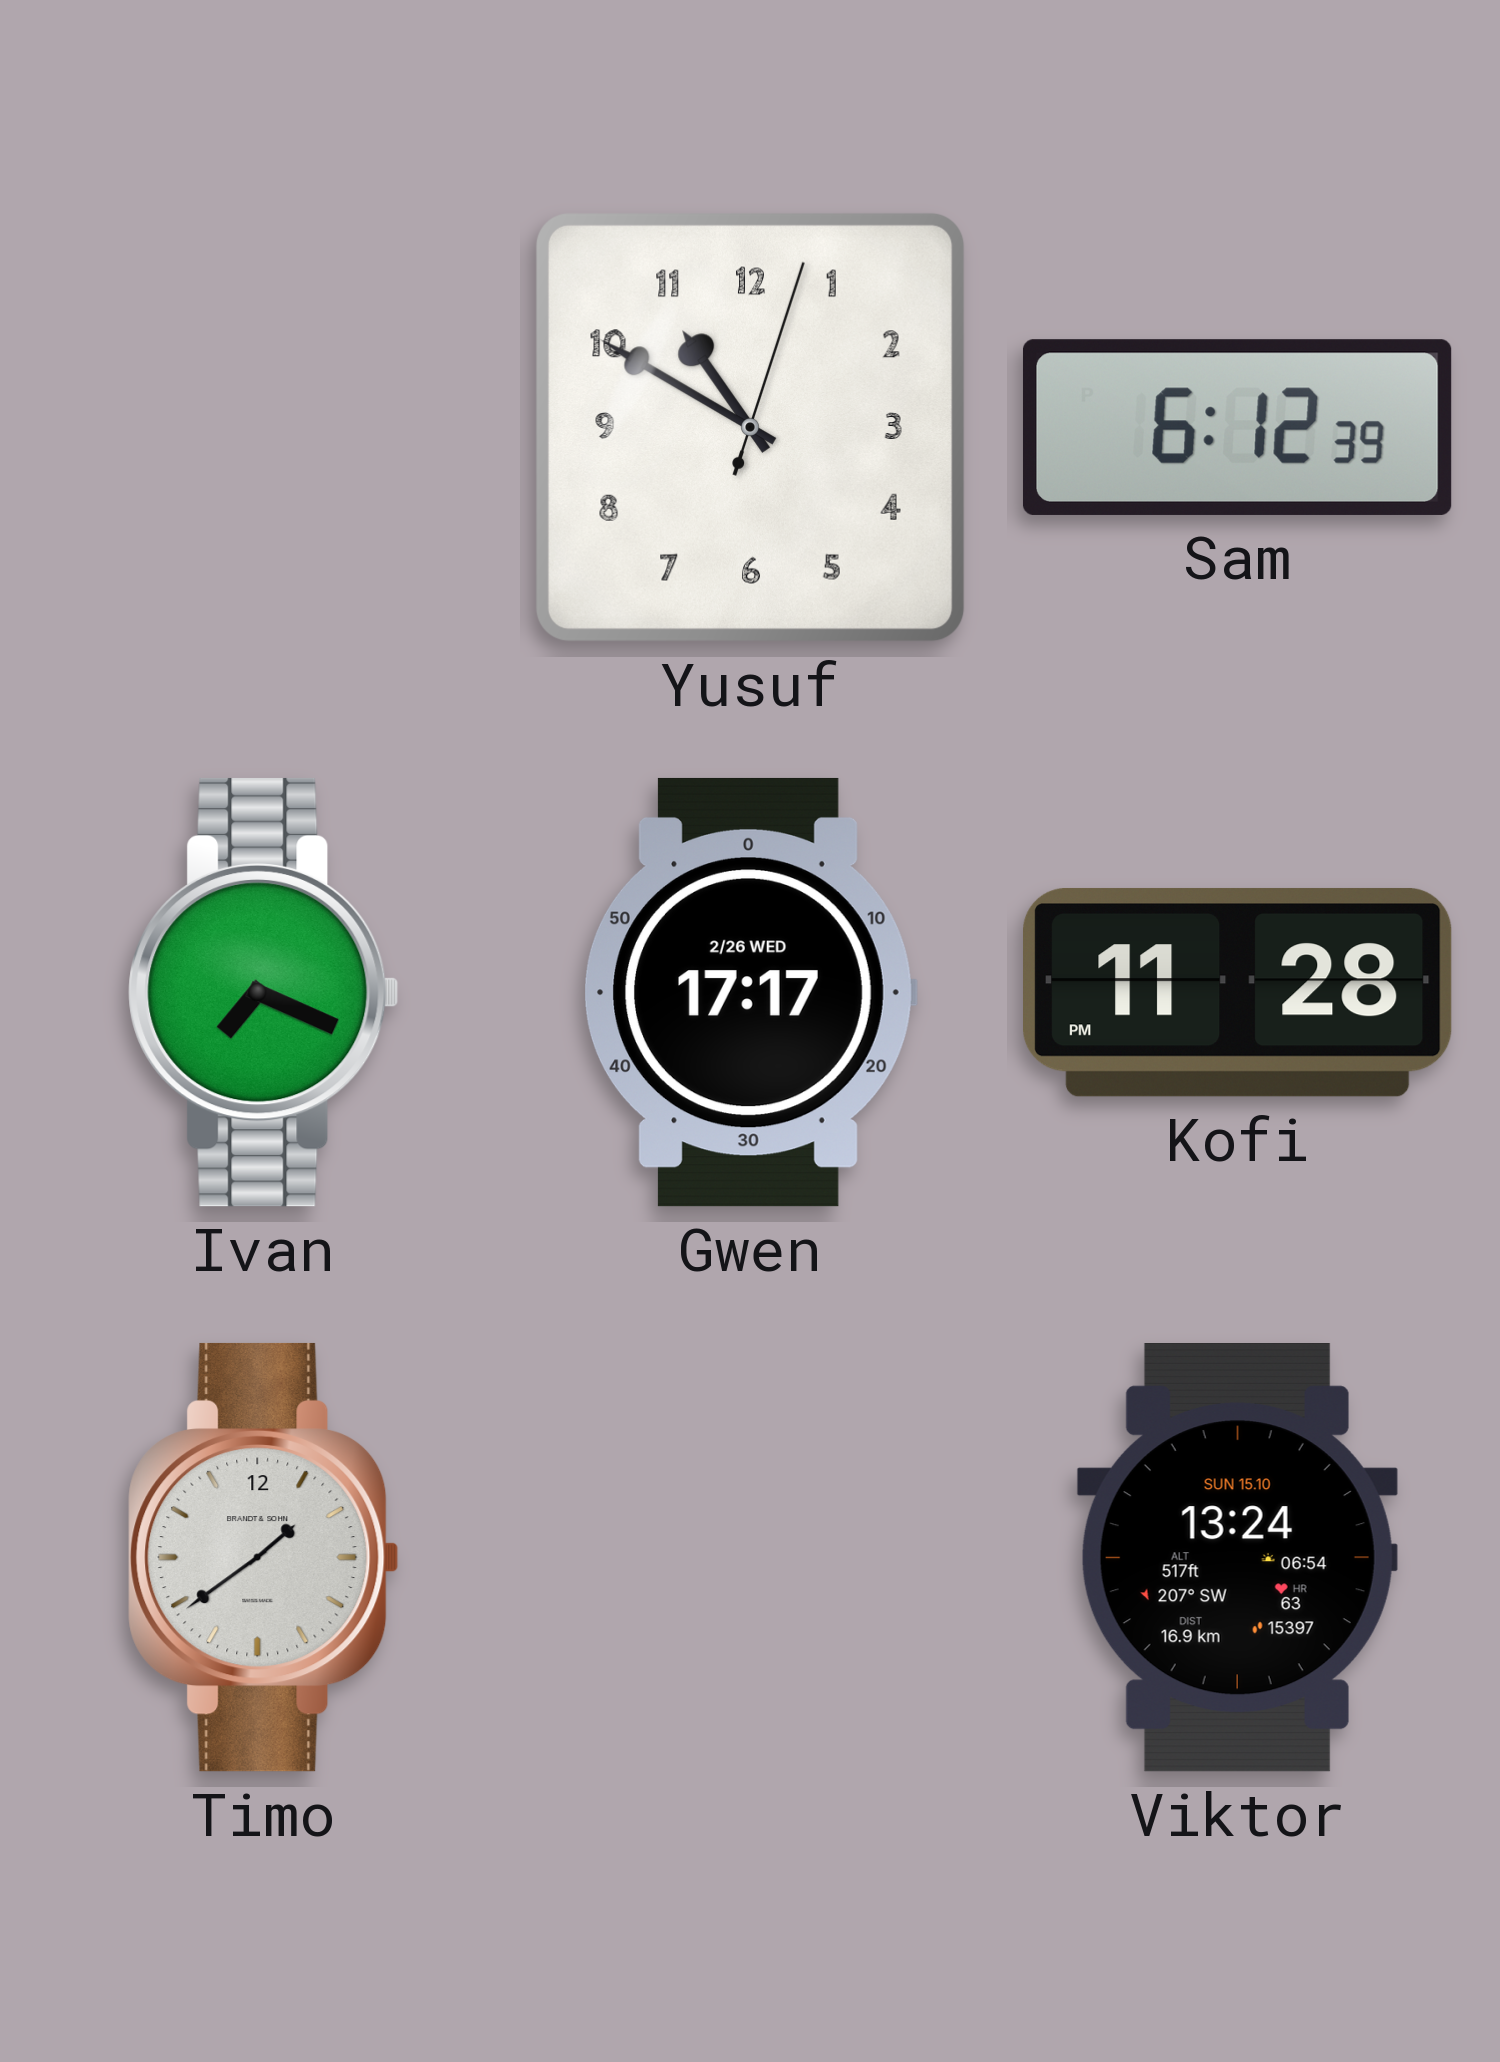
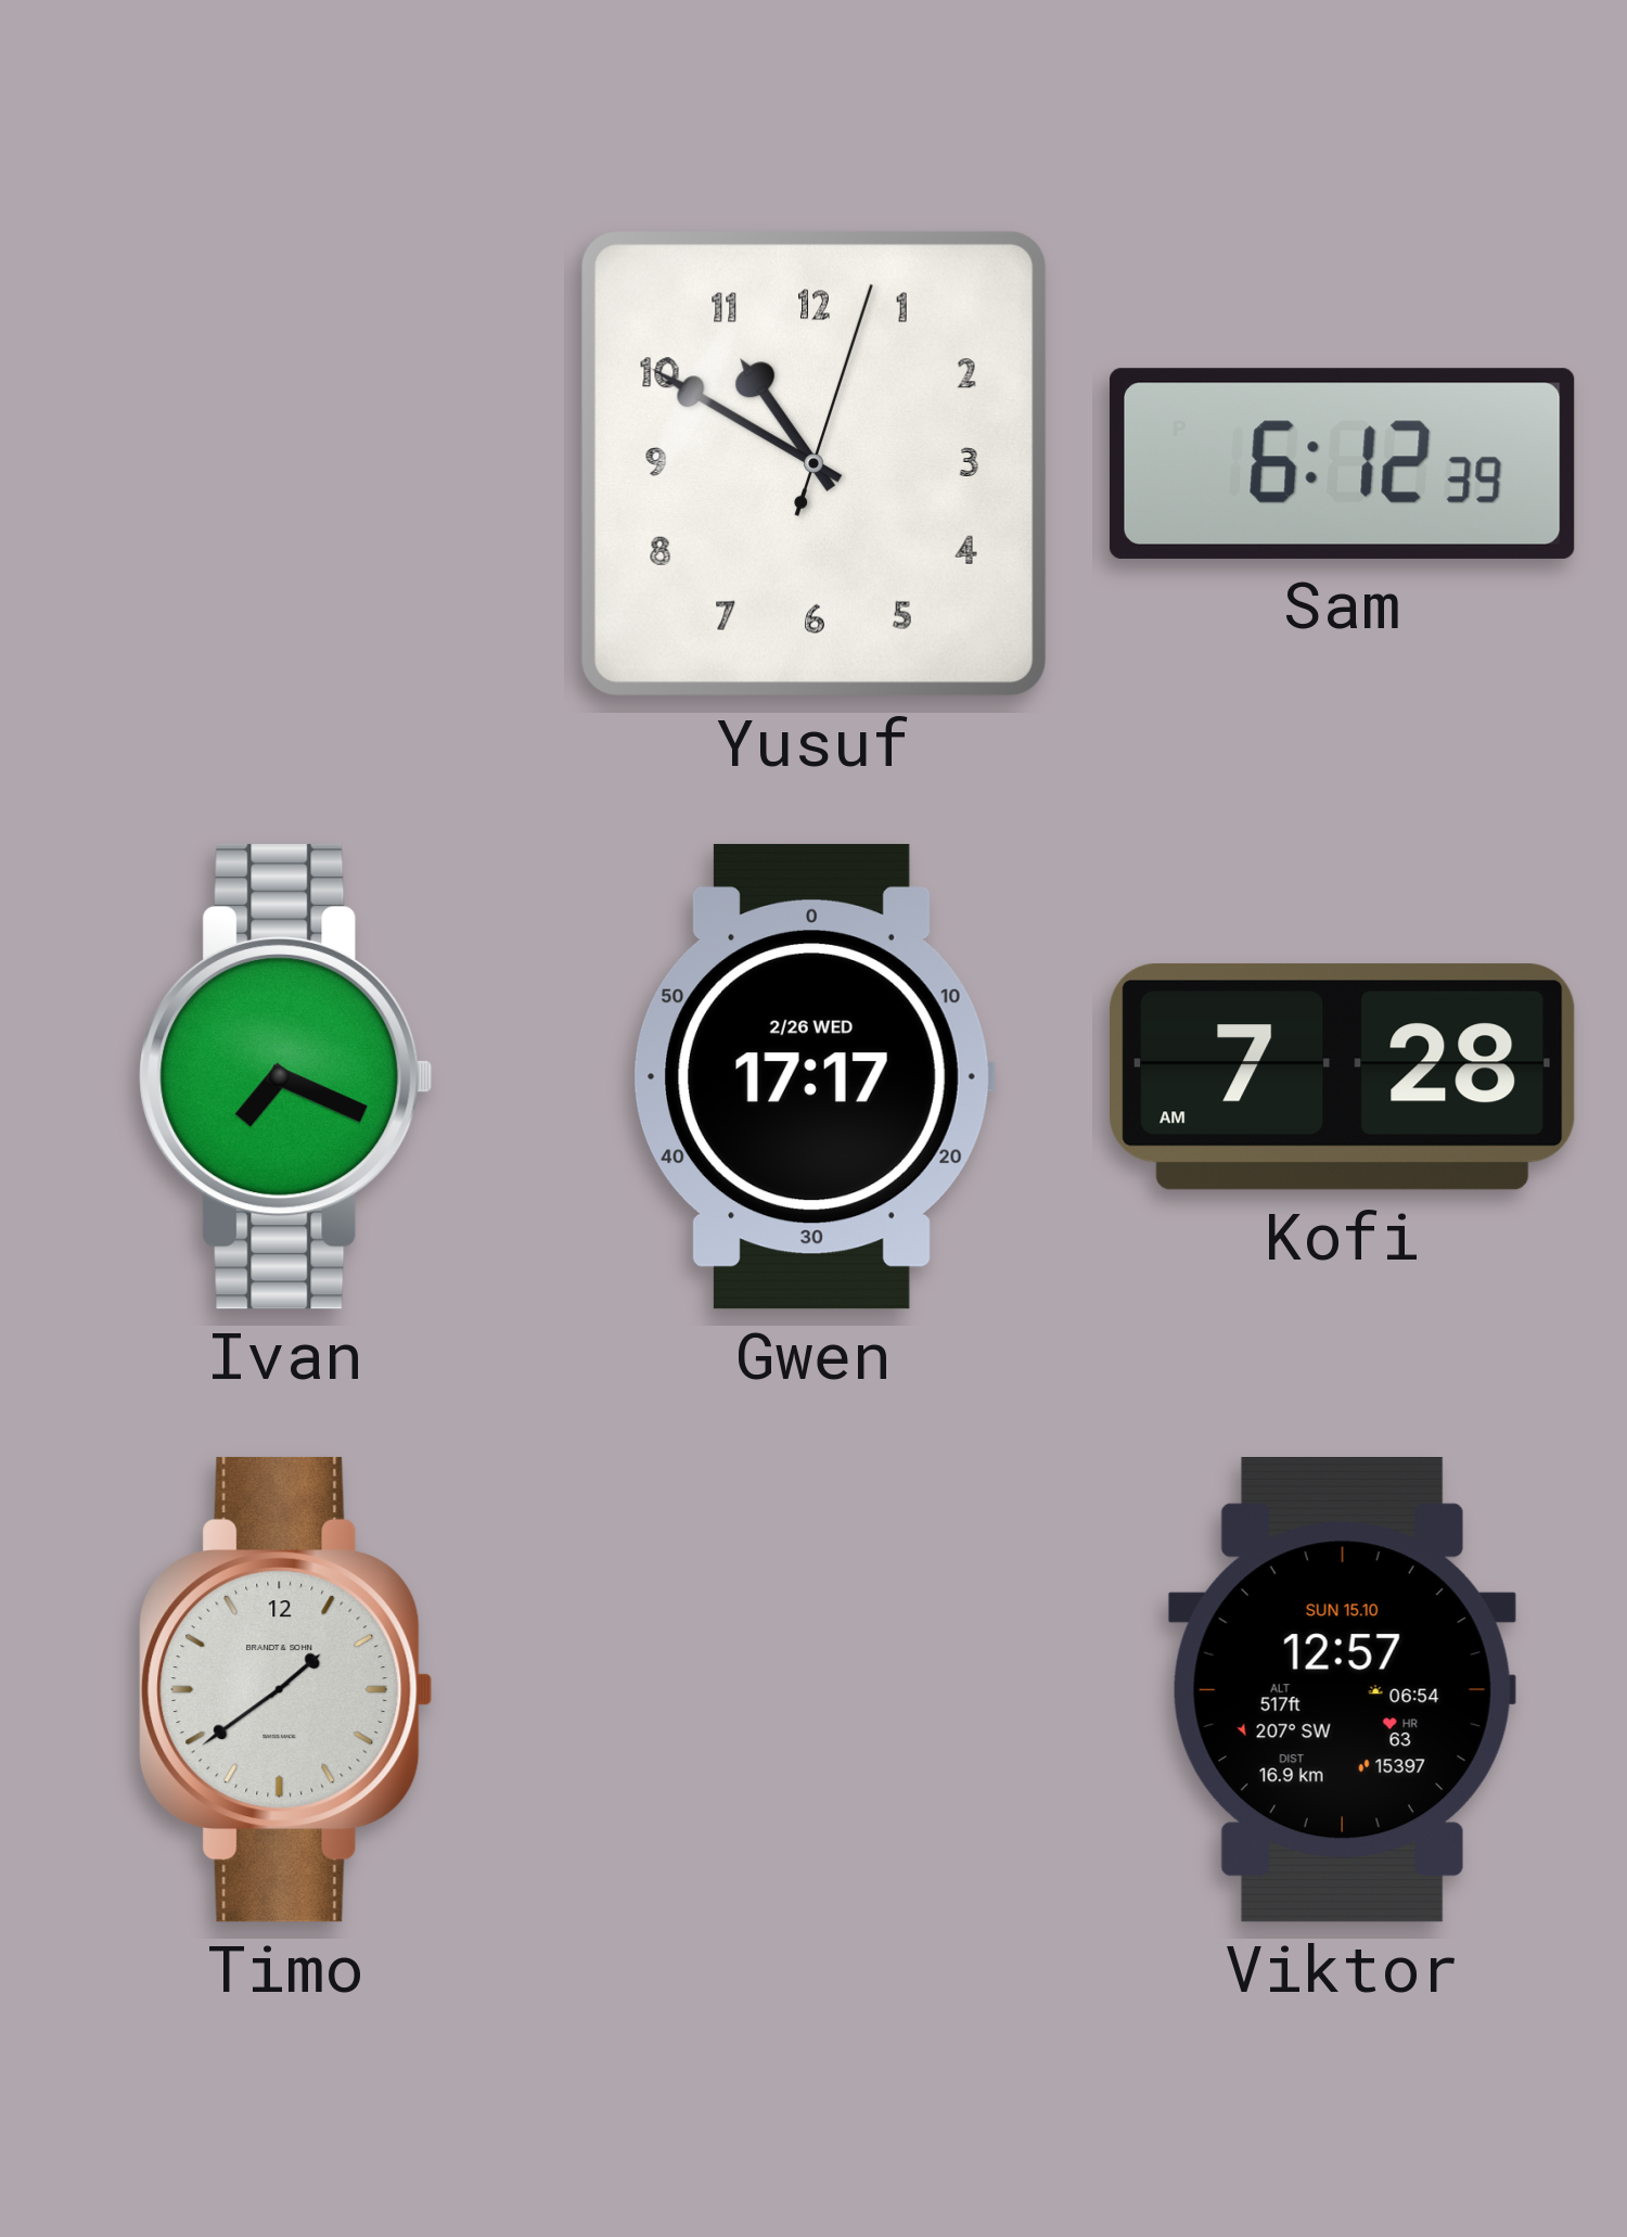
Kofi: 11:28 -> 7:28
Viktor: 13:24 -> 12:57
